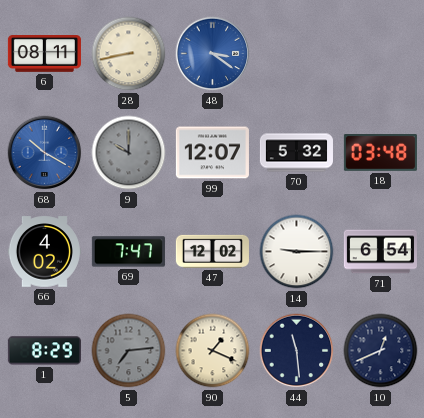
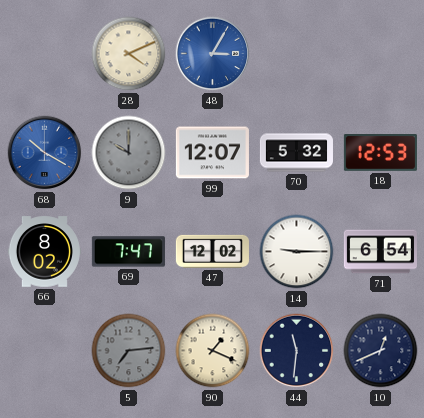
6: 08:11 -> none
28: 8:43 -> 4:11
48: 3:21 -> 3:05
18: 03:48 -> 12:53
66: 4:02 -> 8:02
1: 8:29 -> none
44: 11:29 -> 11:31
